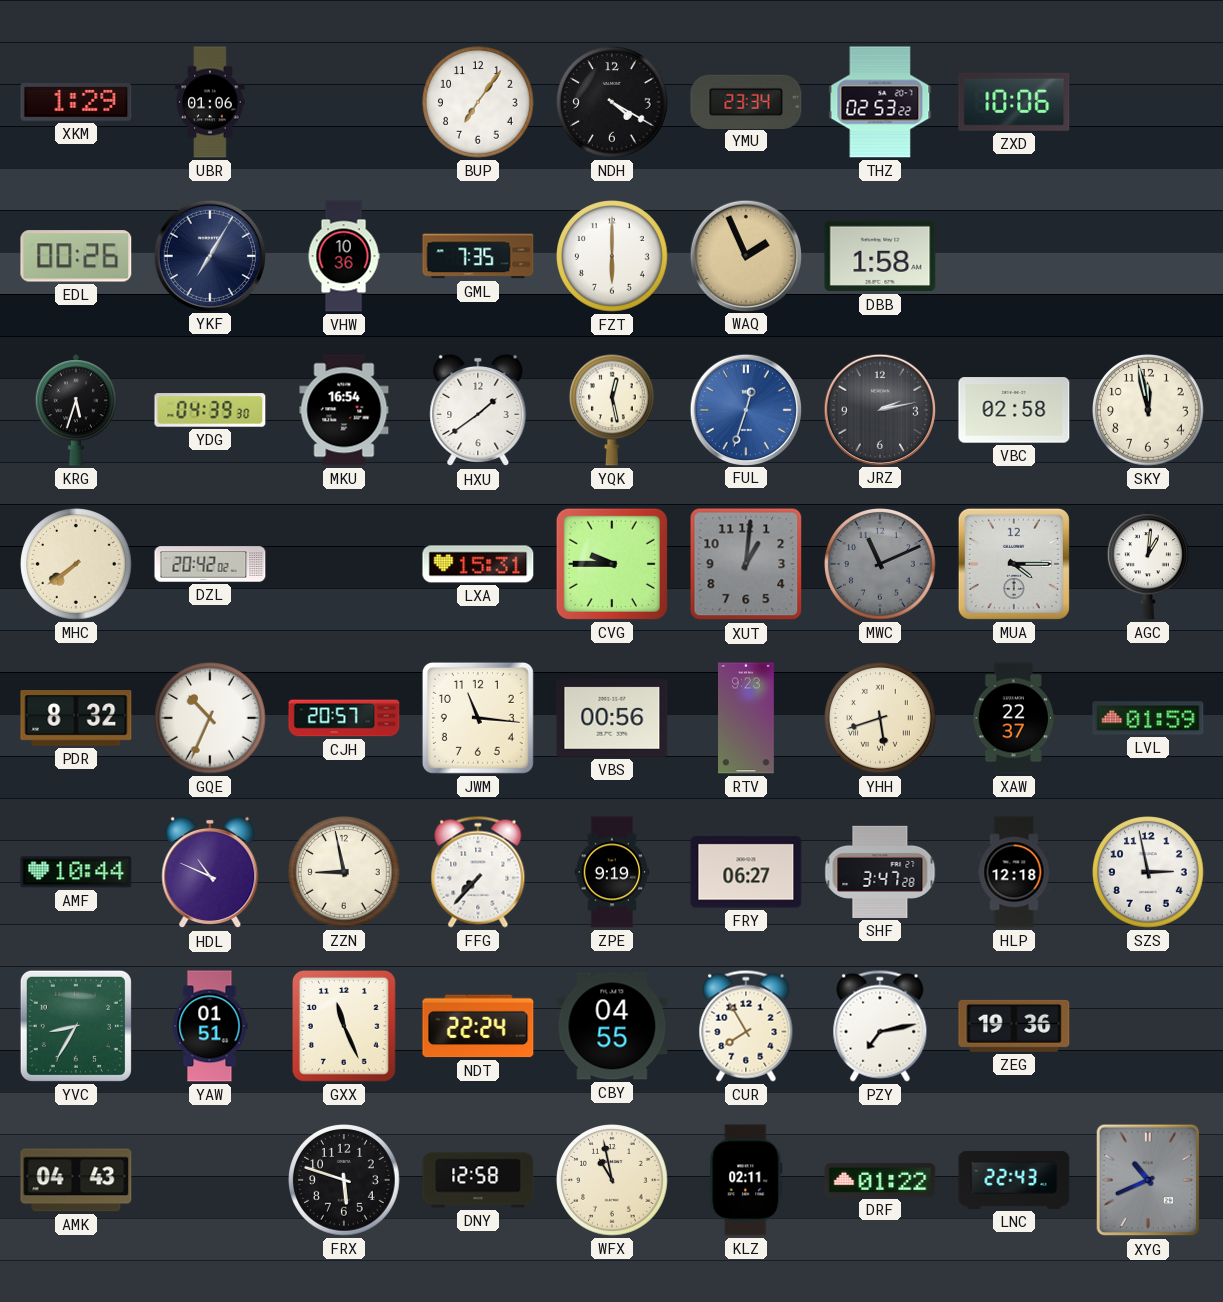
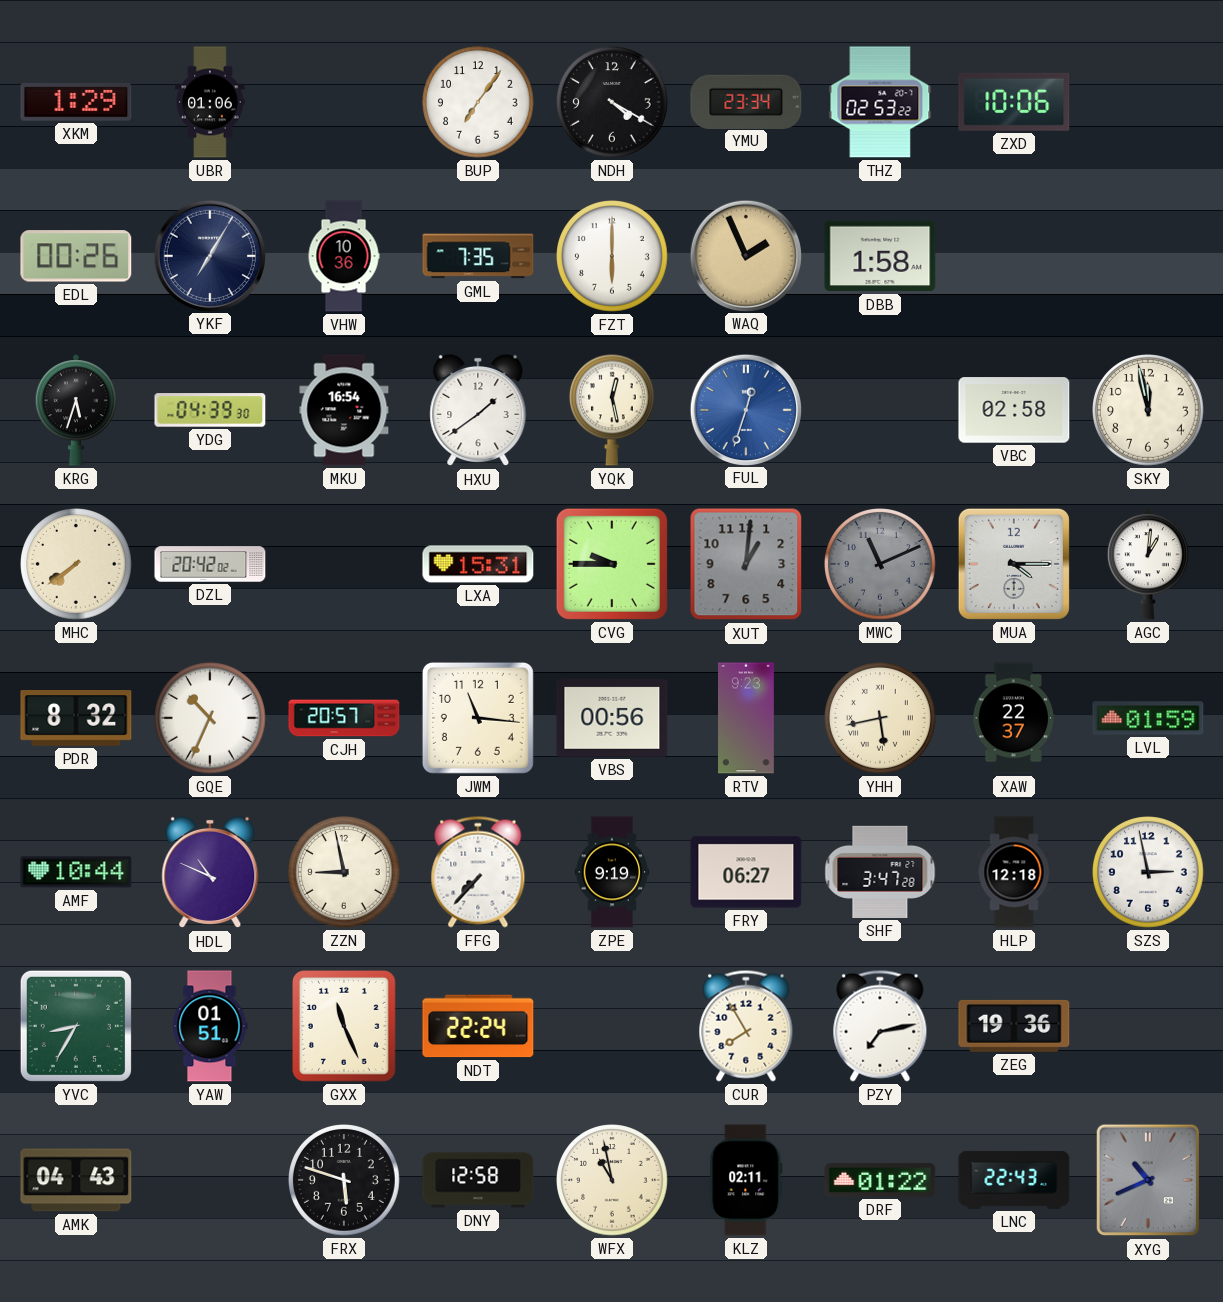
JRZ: 2:13 -> none
YHH: 5:42 -> 5:43
CBY: 04:55 -> none
